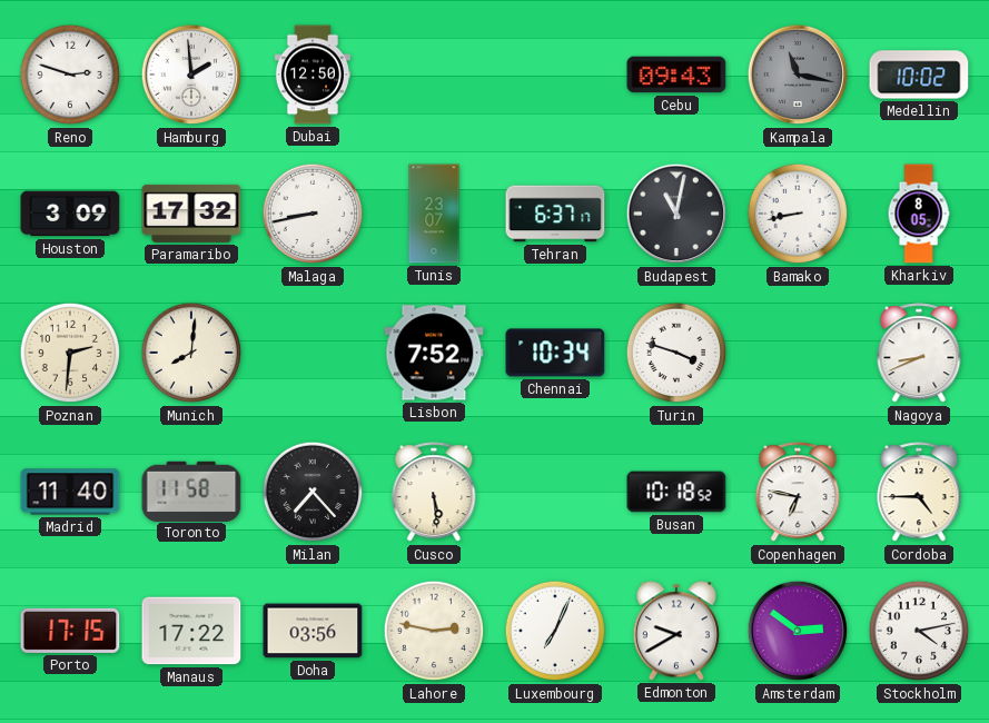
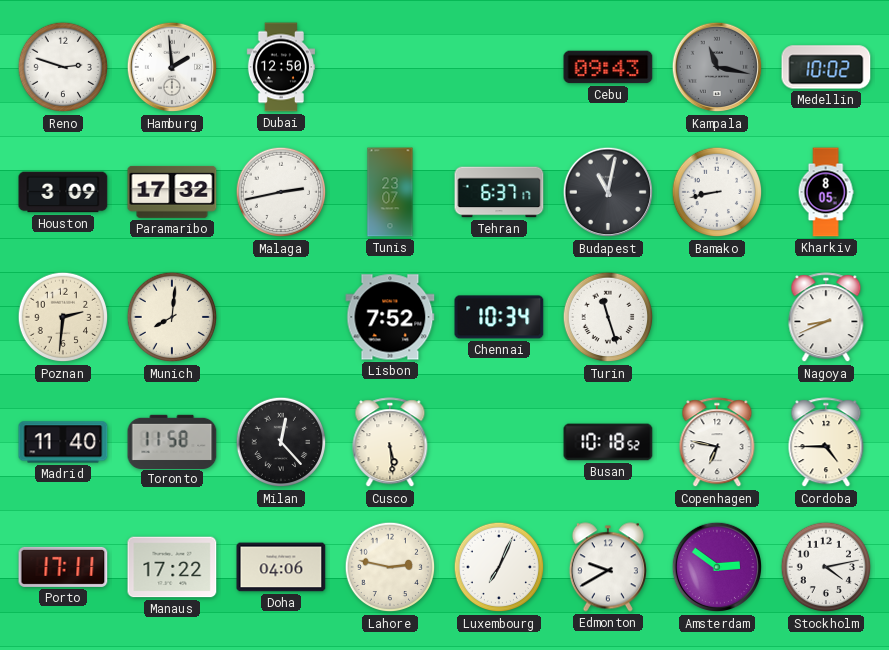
Malaga: 8:43 -> 2:43
Turin: 3:48 -> 11:27
Milan: 7:23 -> 12:23
Porto: 17:15 -> 17:11
Doha: 03:56 -> 04:06
